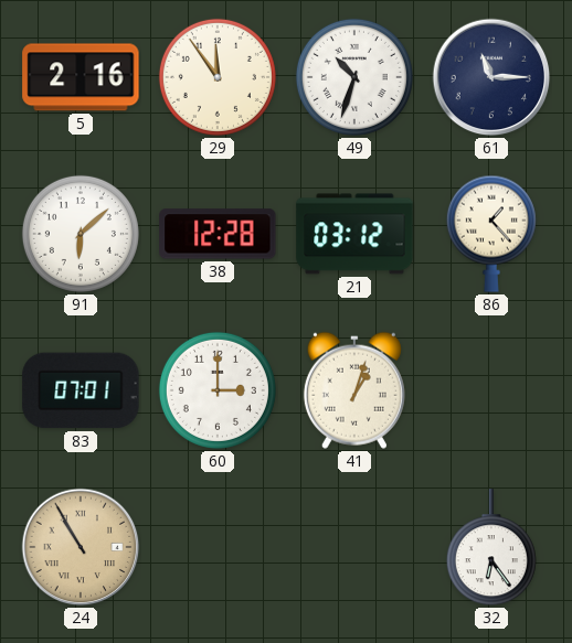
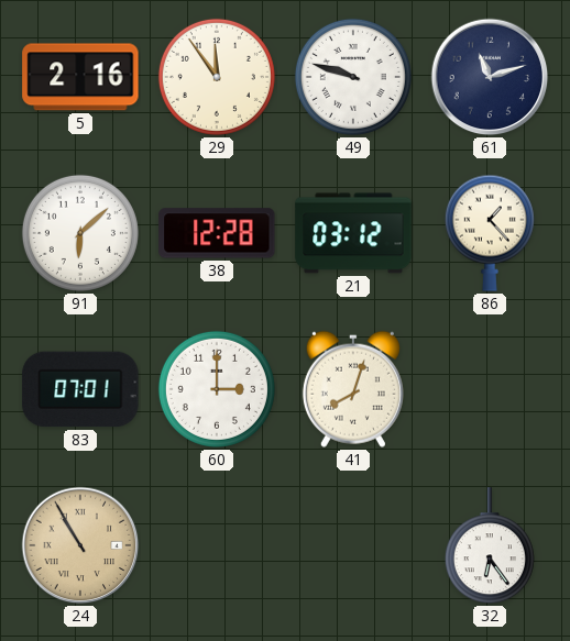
49: 10:33 -> 9:48
61: 11:15 -> 11:12
41: 1:03 -> 8:03
